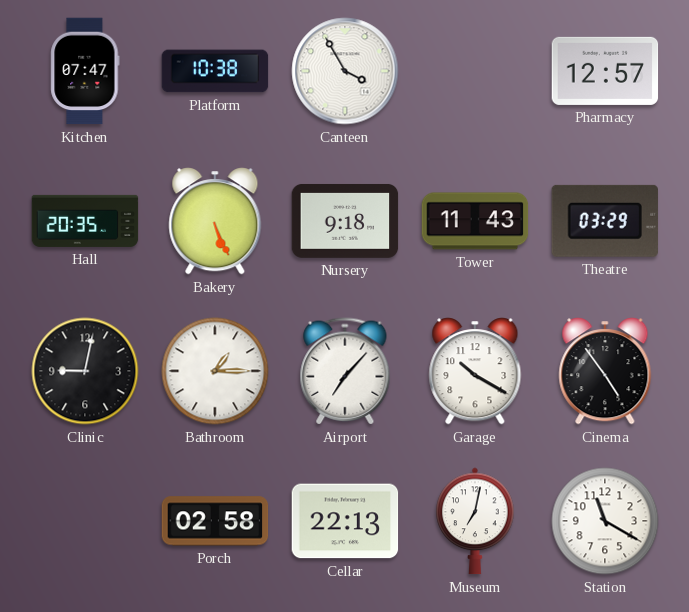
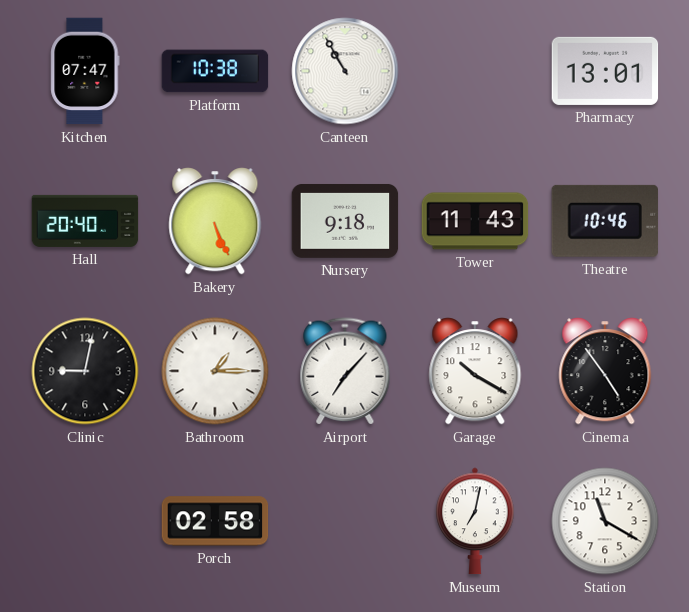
Canteen: 3:55 -> 10:55
Pharmacy: 12:57 -> 13:01
Hall: 20:35 -> 20:40
Theatre: 03:29 -> 10:46
Cellar: 22:13 -> none
